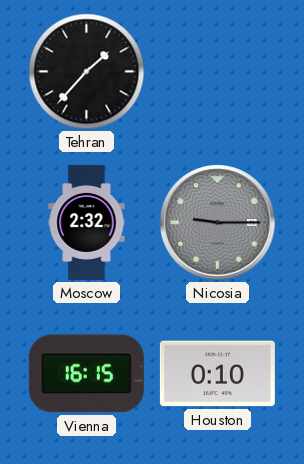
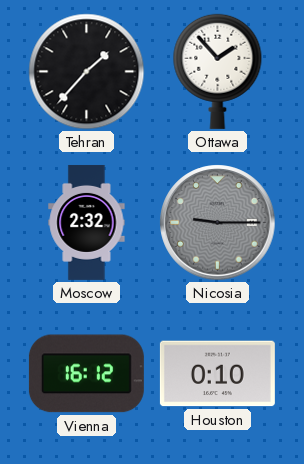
Ottawa: none -> 1:53
Vienna: 16:15 -> 16:12
